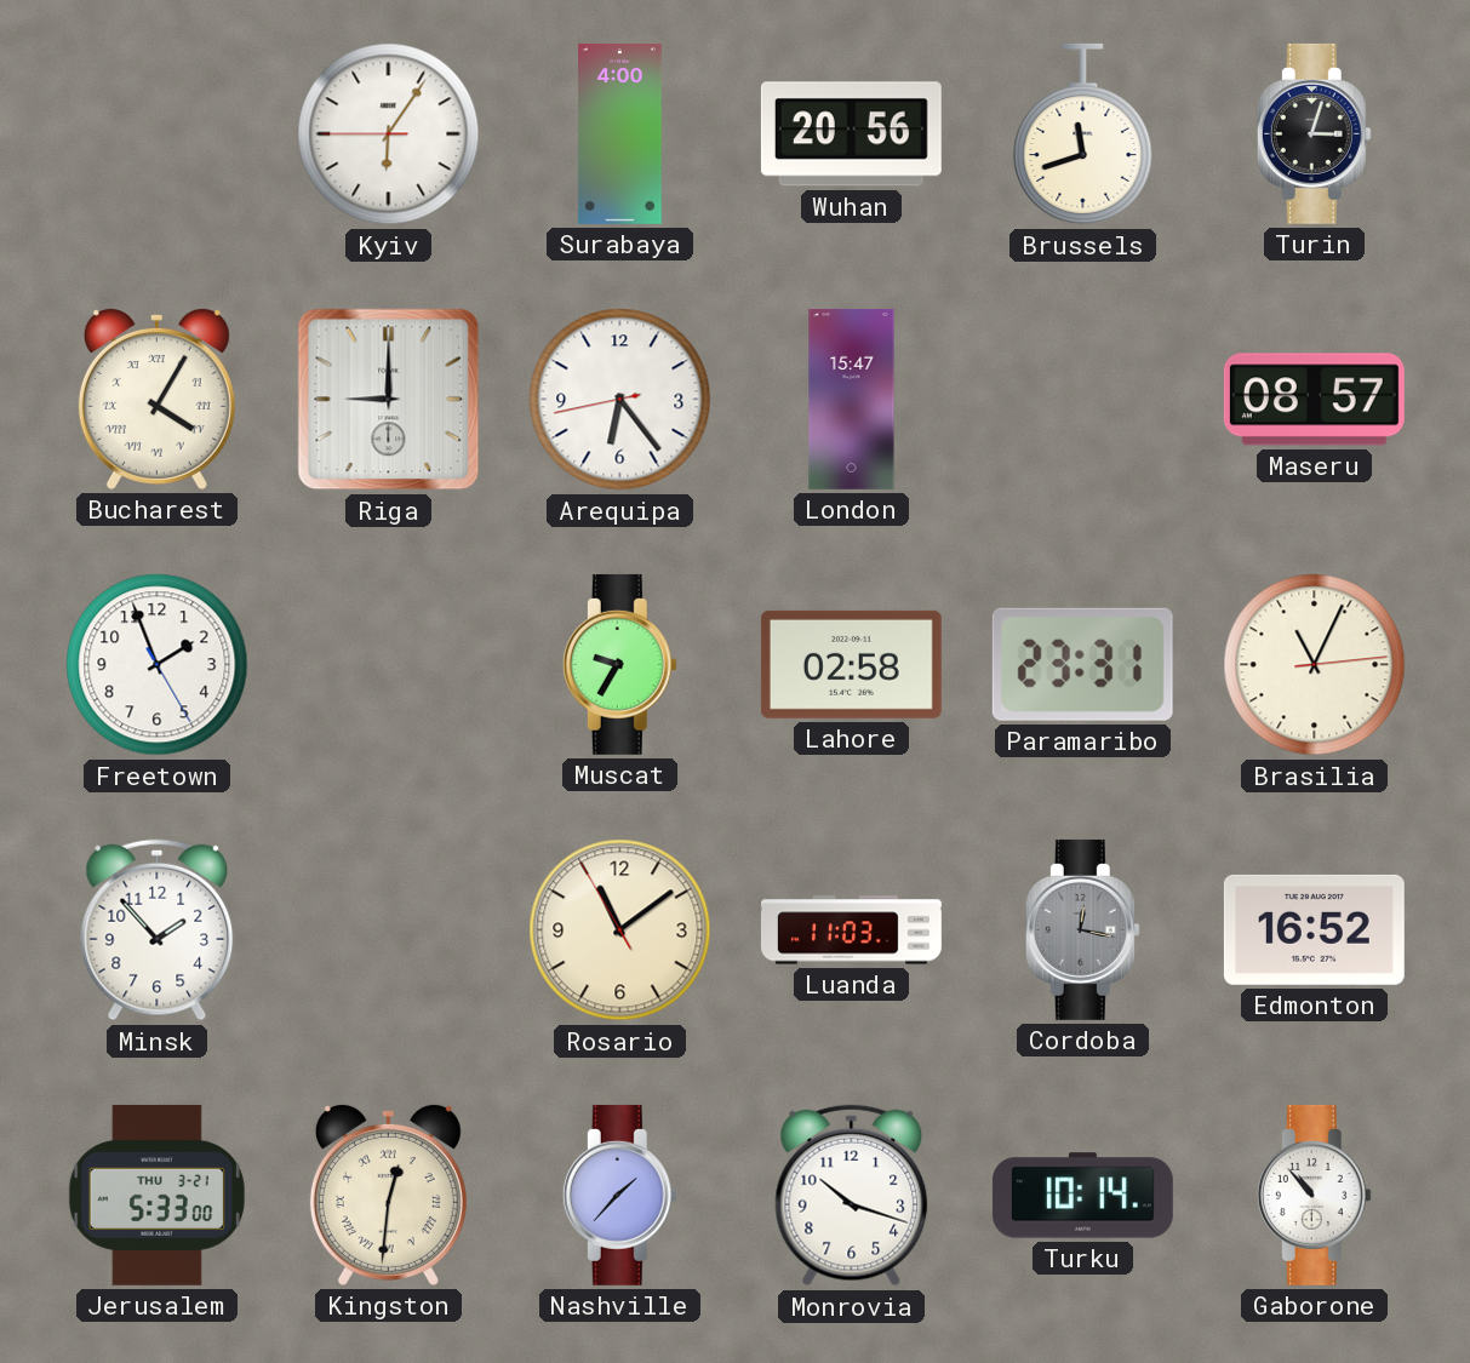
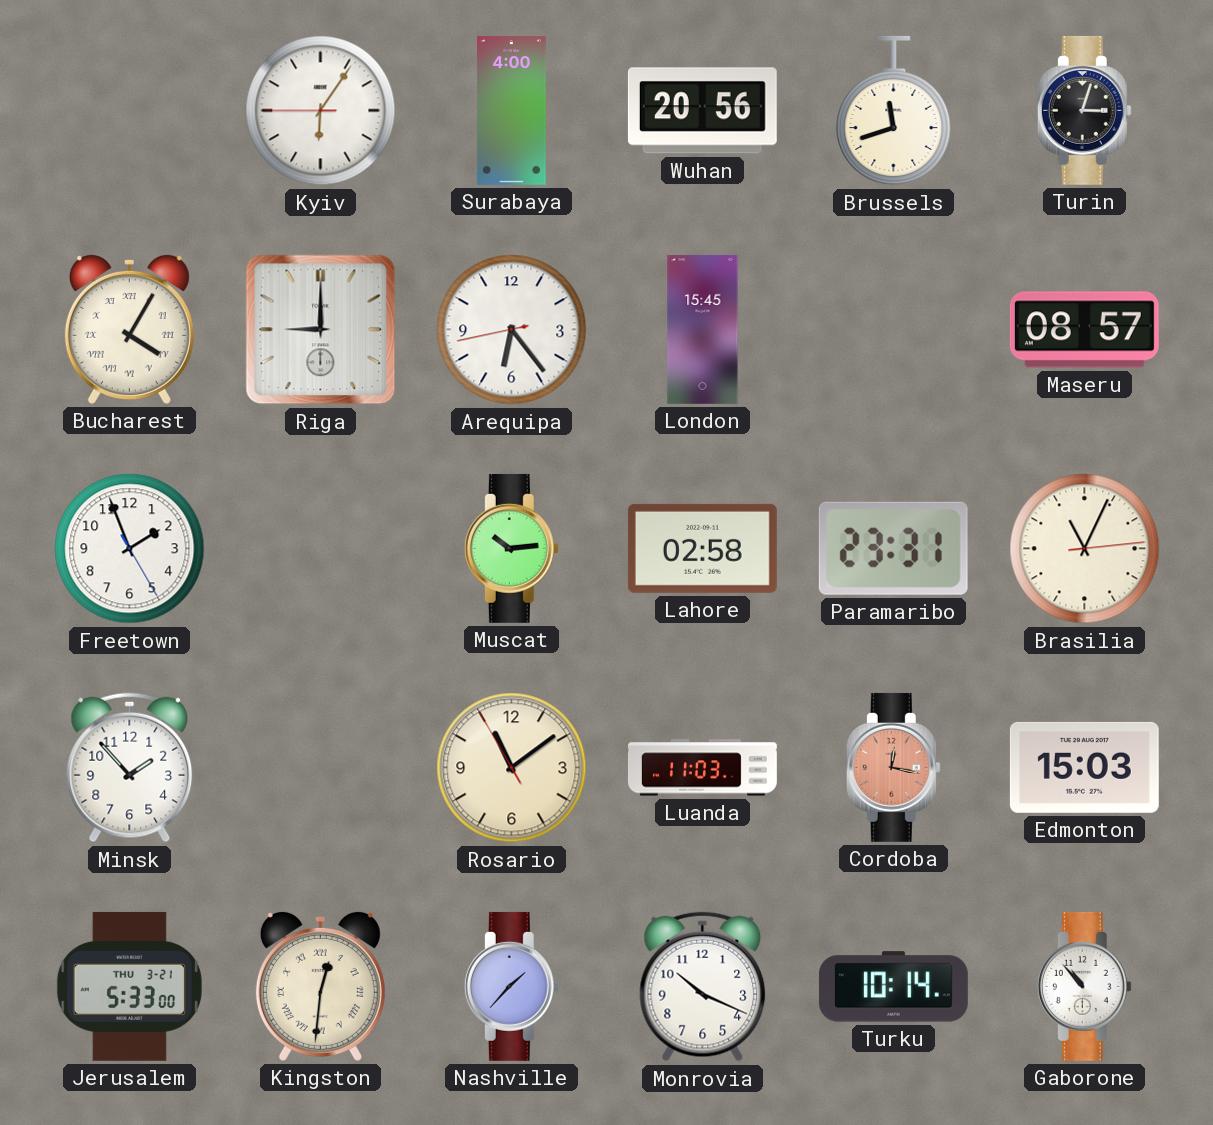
London: 15:47 -> 15:45
Muscat: 9:35 -> 10:14
Cordoba dial: grey -> salmon
Edmonton: 16:52 -> 15:03
Monrovia: 10:18 -> 10:19
